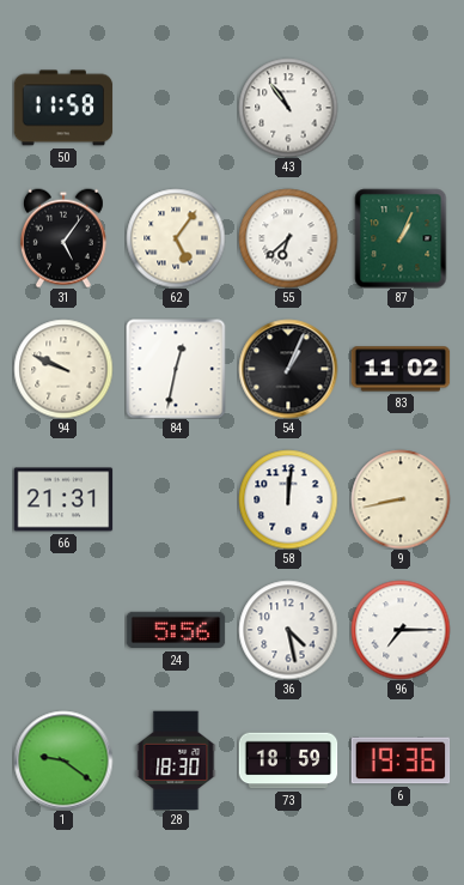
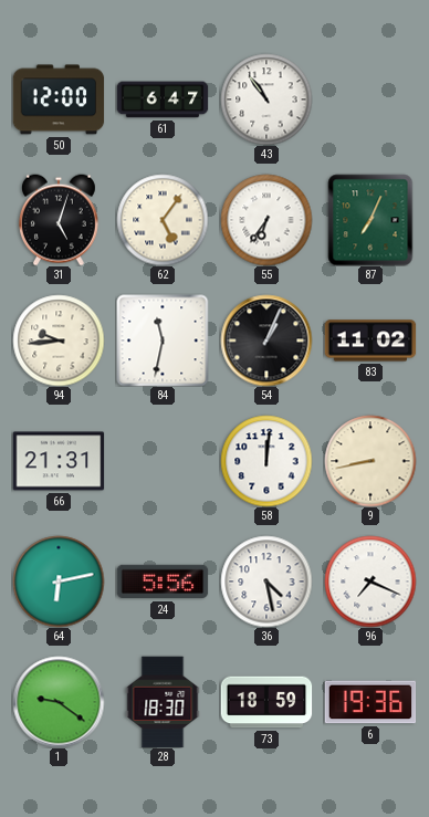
50: 11:58 -> 12:00
61: none -> 6:47
31: 5:06 -> 5:03
55: 6:38 -> 6:36
87: 1:04 -> 7:04
94: 9:49 -> 9:44
84: 12:32 -> 11:32
64: none -> 6:13
96: 7:15 -> 7:19
